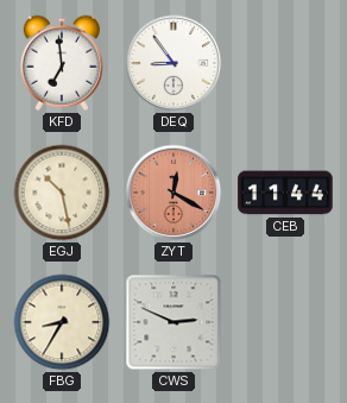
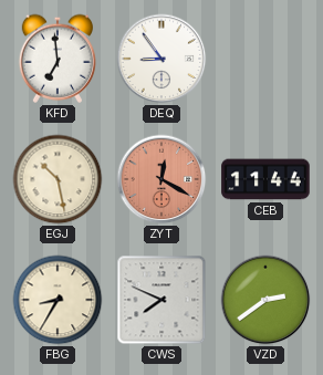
CWS: 2:49 -> 7:49
VZD: none -> 2:39
